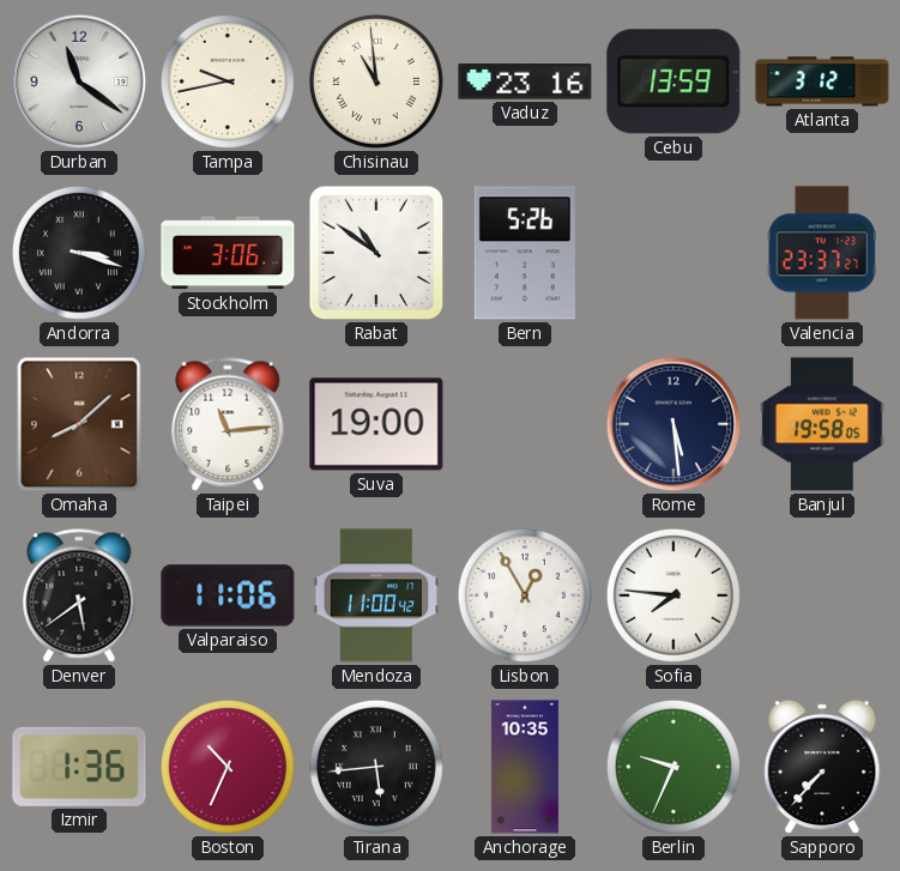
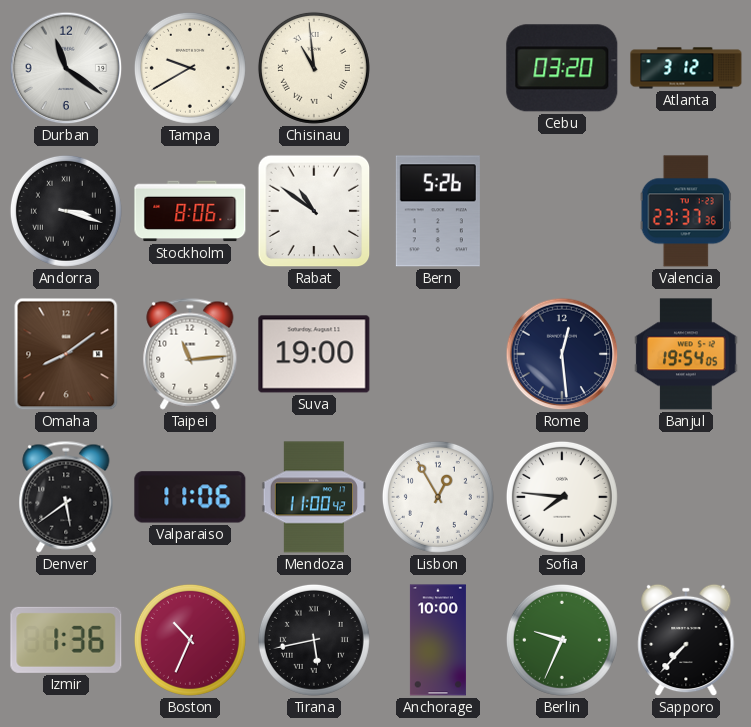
Tampa: 9:43 -> 9:40
Vaduz: 23:16 -> none
Cebu: 13:59 -> 03:20
Stockholm: 3:06 -> 8:06
Valencia: 23:37:27 -> 23:37:36
Omaha: 8:08 -> 8:09
Rome: 5:29 -> 12:29
Banjul: 19:58 -> 19:54
Tirana: 5:44 -> 5:43
Anchorage: 10:35 -> 10:00
